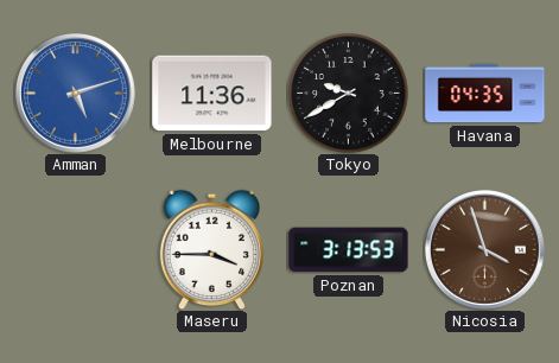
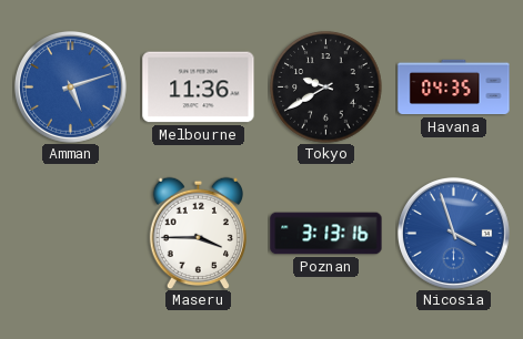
Poznan: 3:13:53 -> 3:13:16
Nicosia dial: brown -> blue
